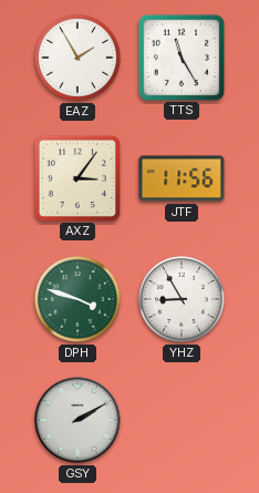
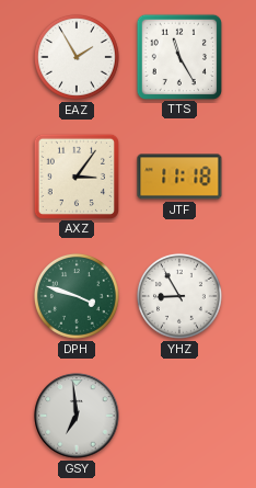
JTF: 11:56 -> 11:18
GSY: 2:10 -> 6:59
